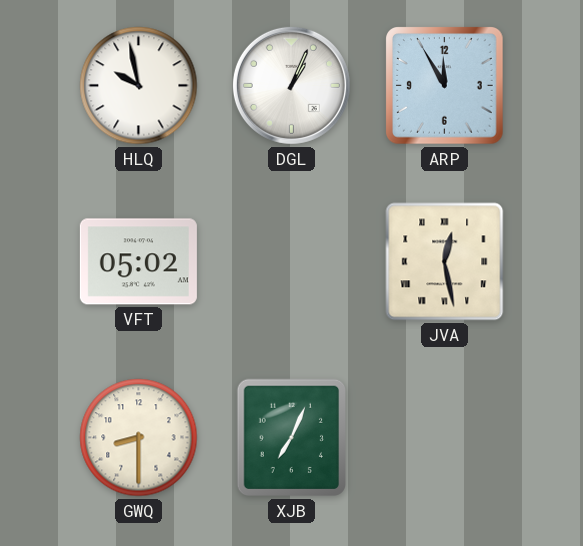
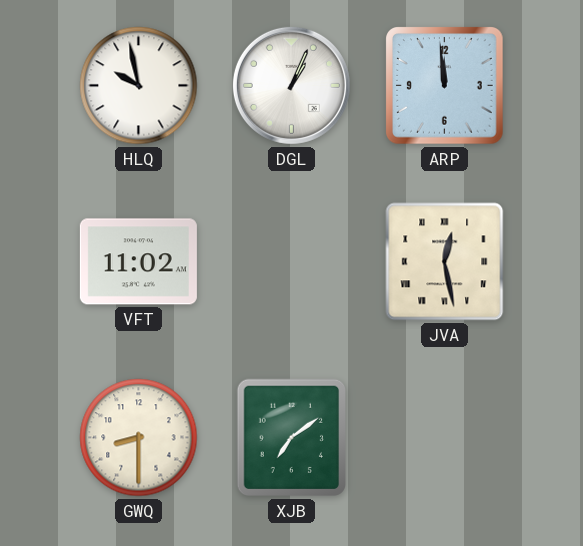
ARP: 11:55 -> 11:59
VFT: 05:02 -> 11:02
XJB: 7:04 -> 7:09
